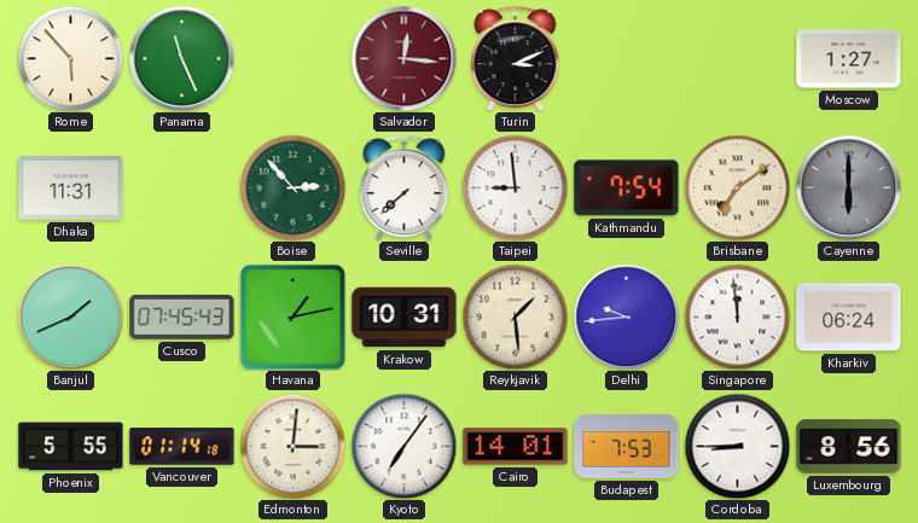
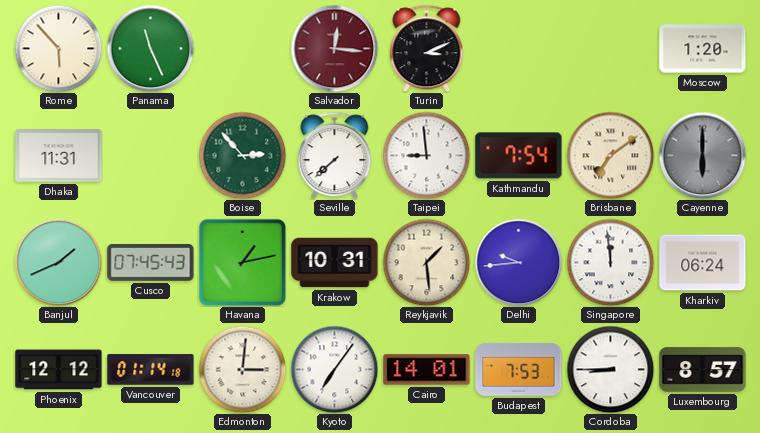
Moscow: 1:27 -> 1:20
Phoenix: 5:55 -> 12:12
Luxembourg: 8:56 -> 8:57
